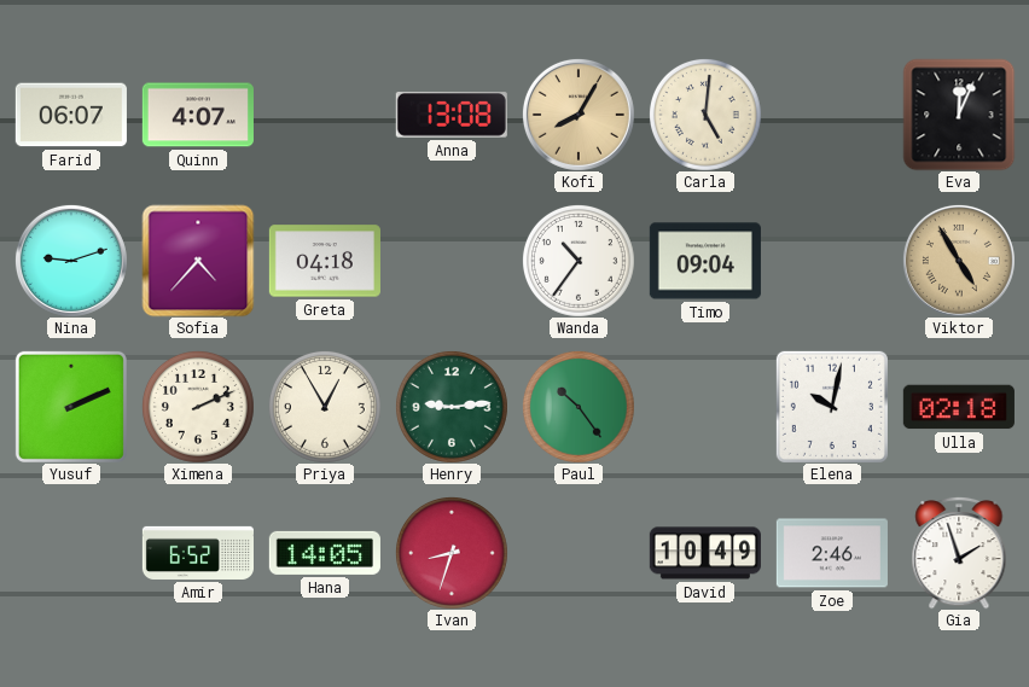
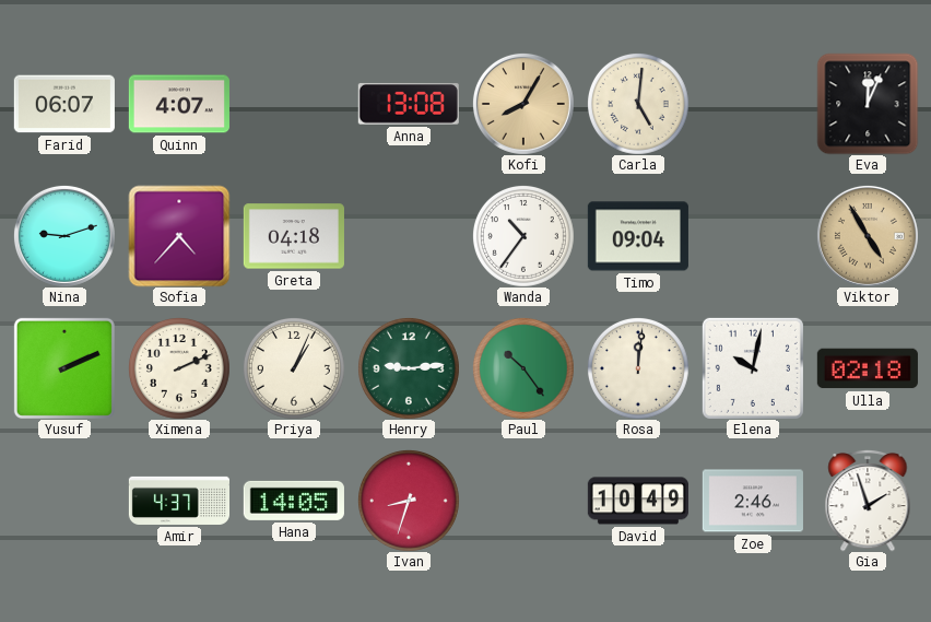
Priya: 12:55 -> 1:04
Rosa: none -> 12:01
Amir: 6:52 -> 4:37
